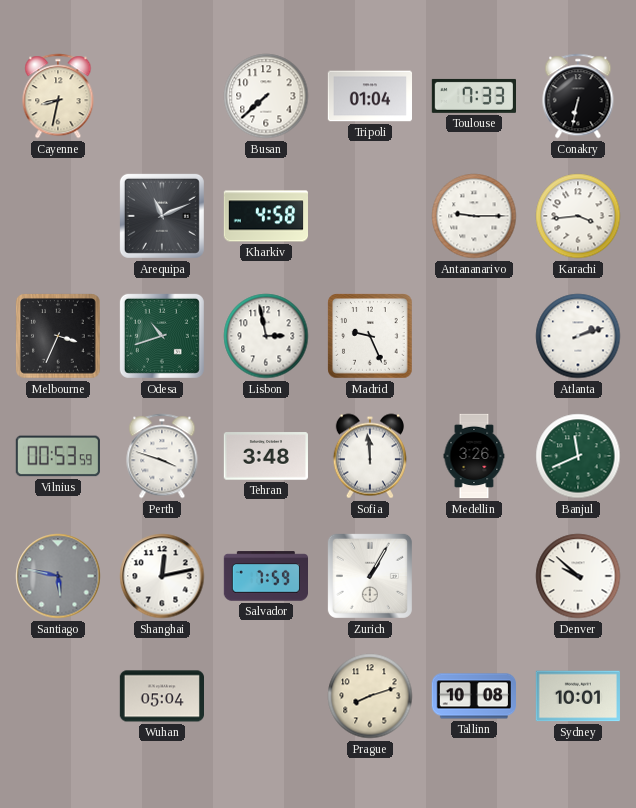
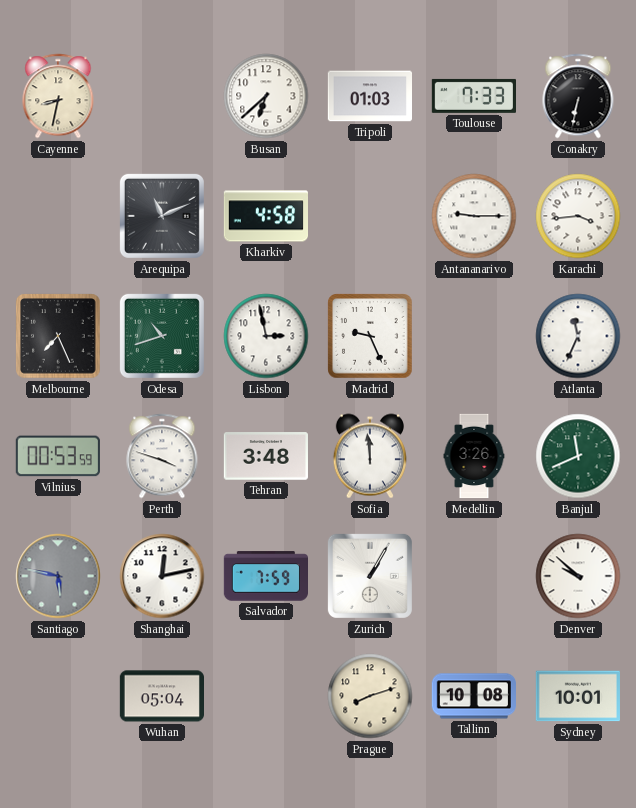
Busan: 7:38 -> 6:38
Tripoli: 01:04 -> 01:03
Melbourne: 3:34 -> 7:26
Atlanta: 2:12 -> 11:34
